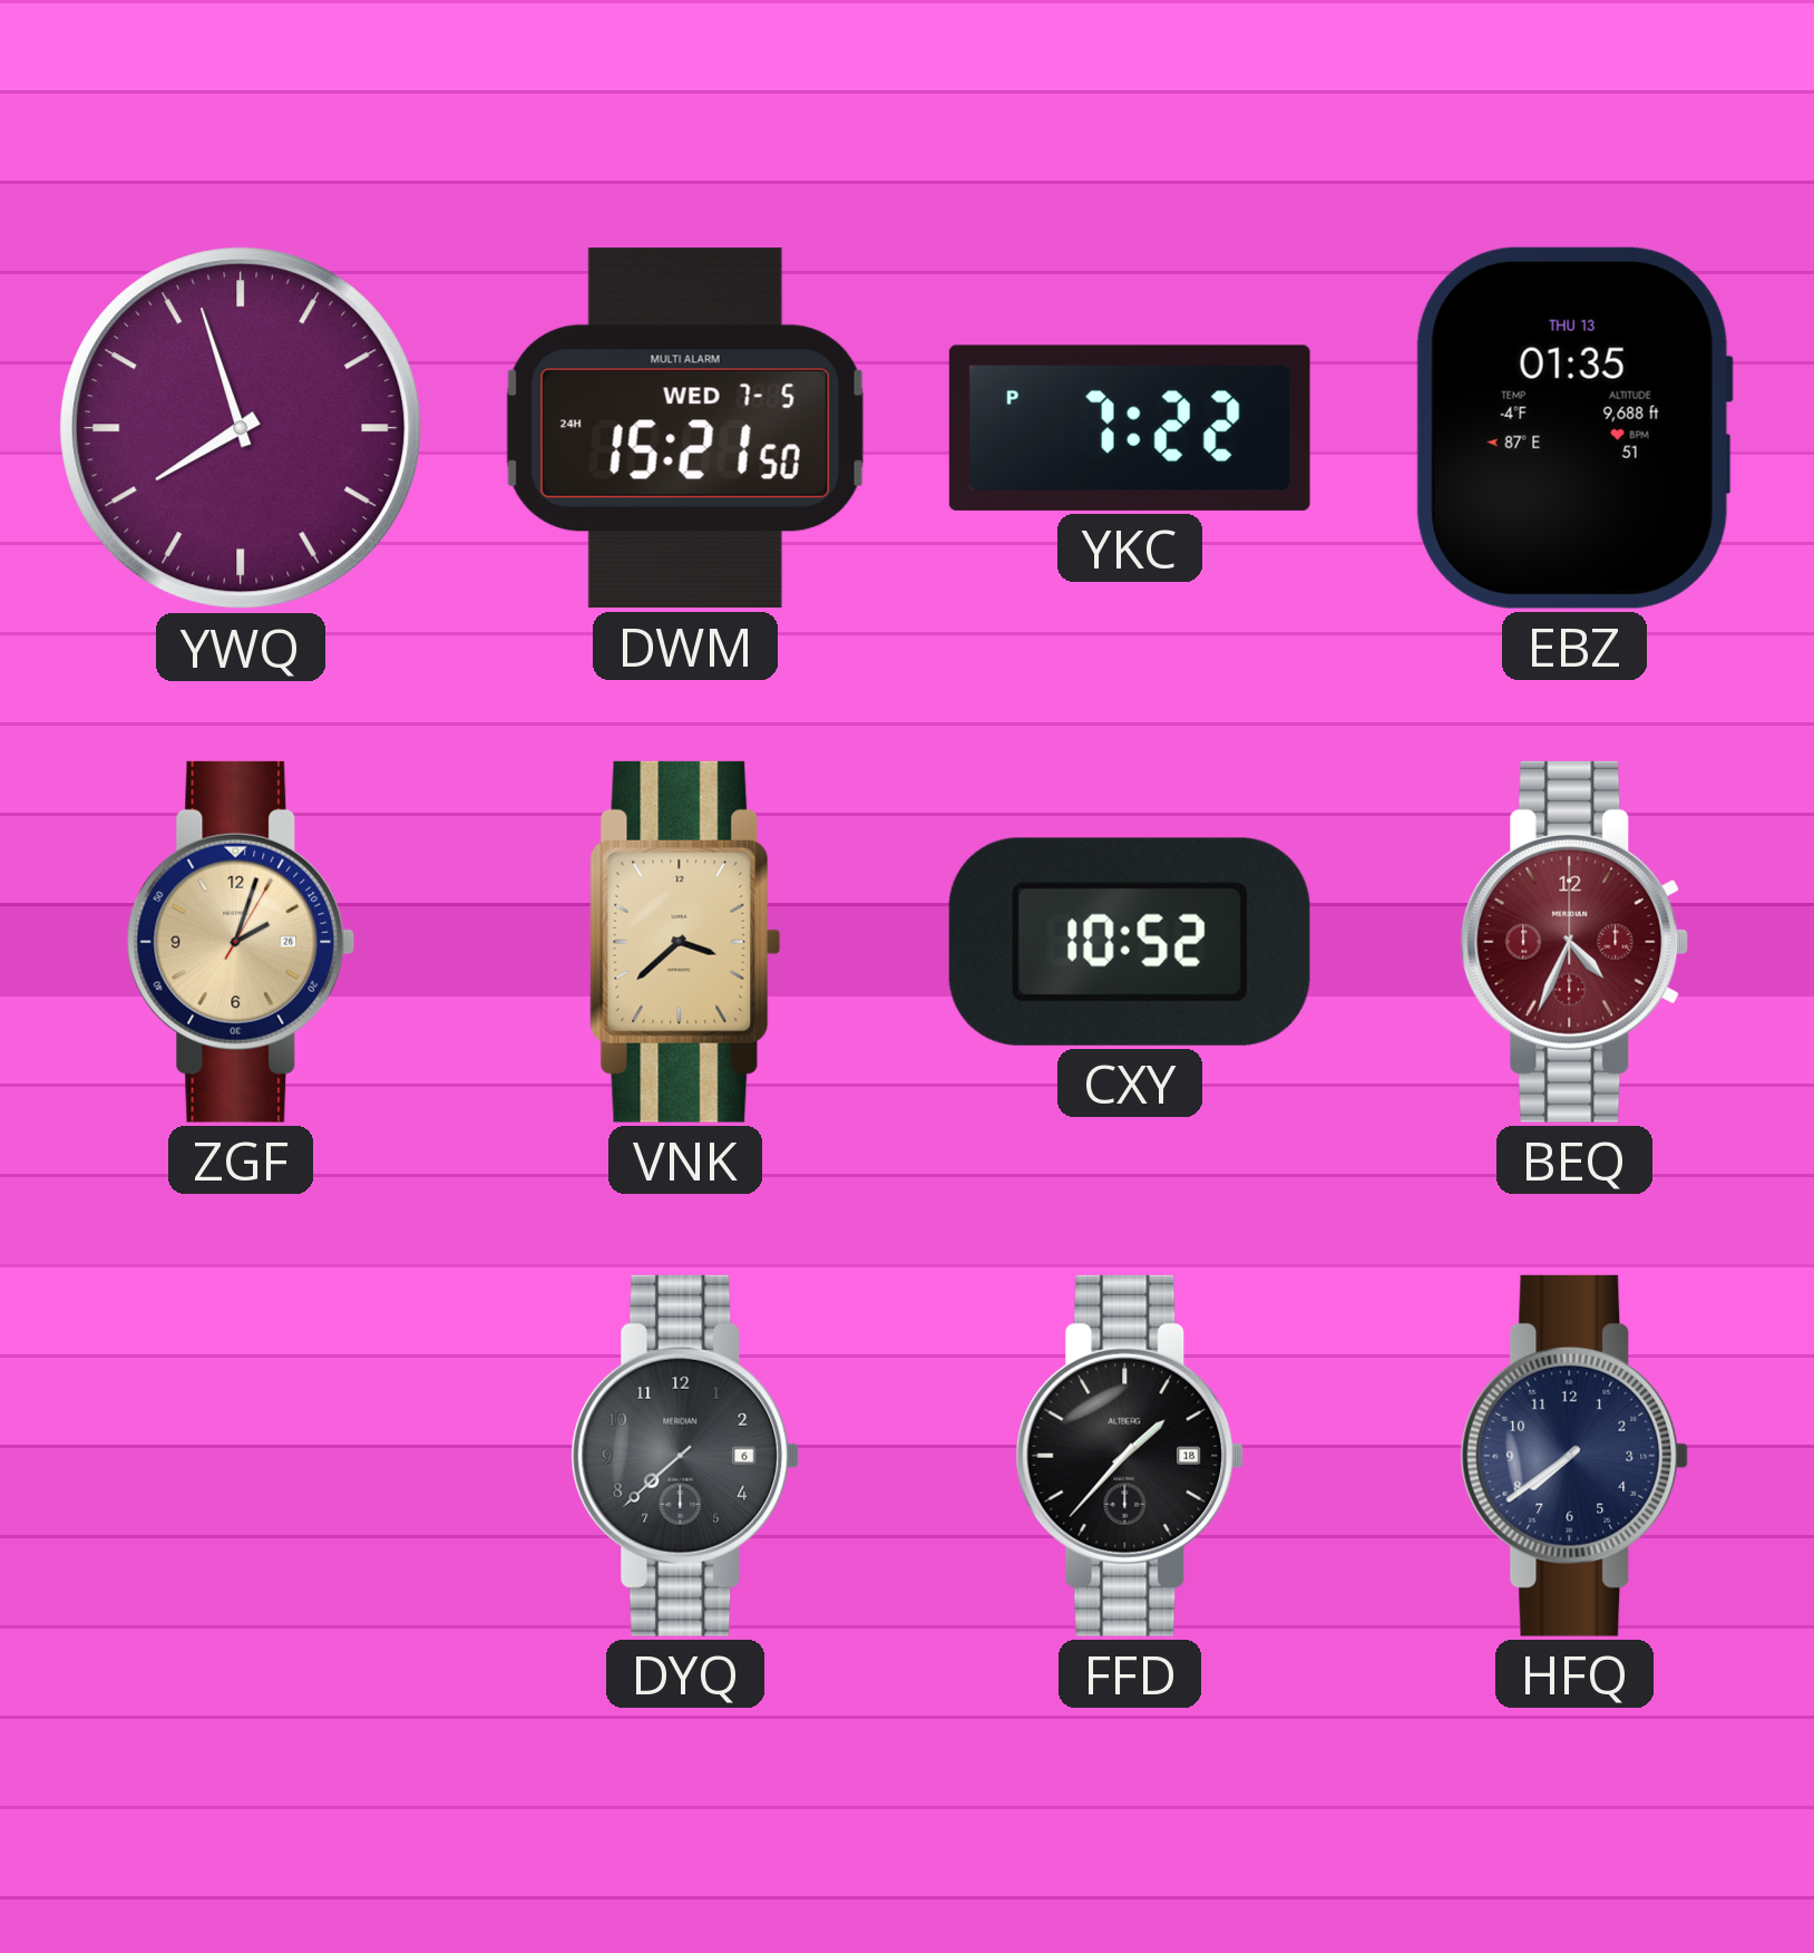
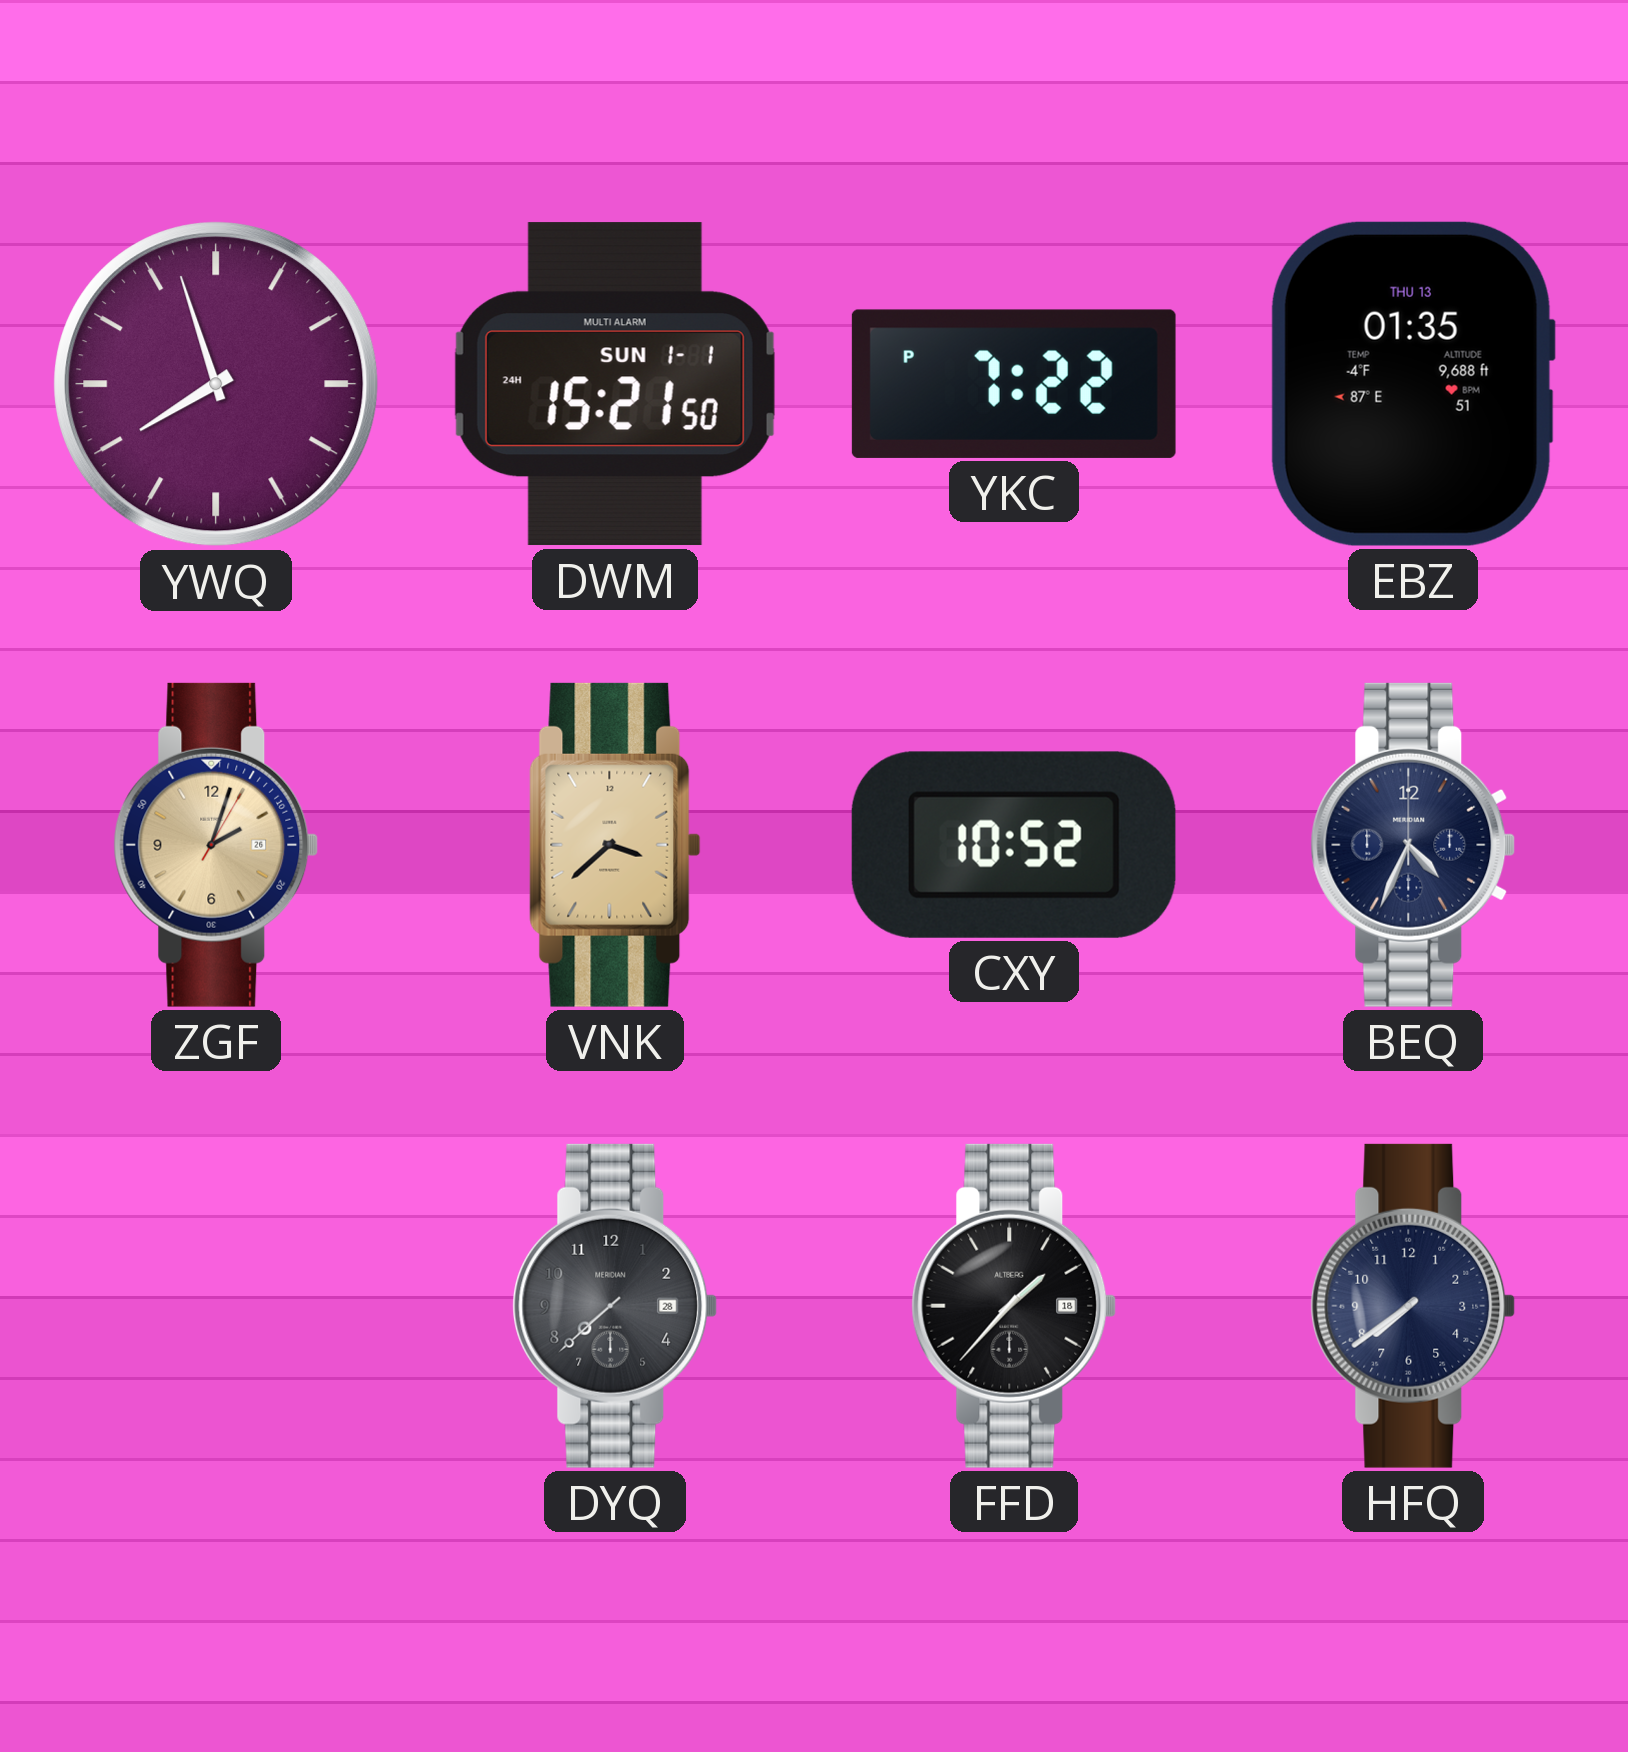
DWM date: WED 7-5 -> SUN 1-1
BEQ dial: burgundy -> navy
DYQ date: 6 -> 28
